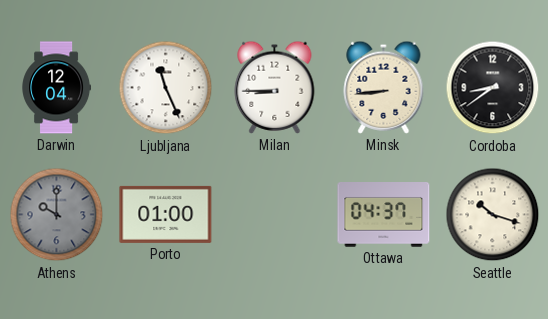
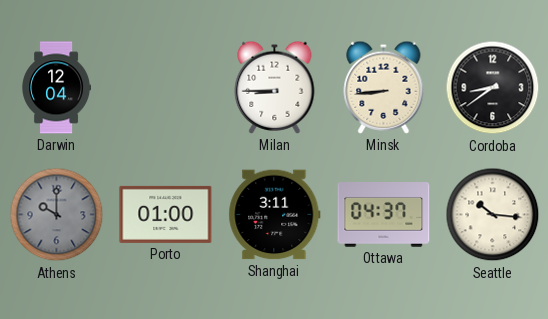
Ljubljana: 11:26 -> none
Shanghai: none -> 3:11
Seattle: 10:18 -> 10:16
